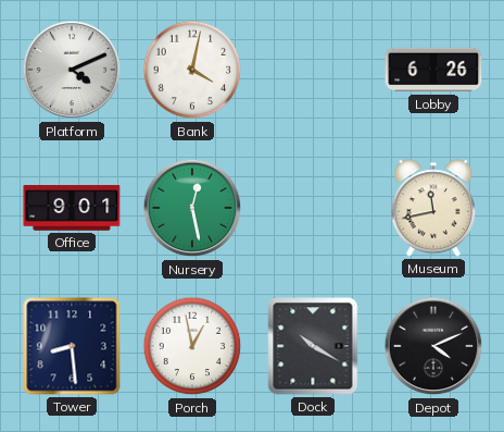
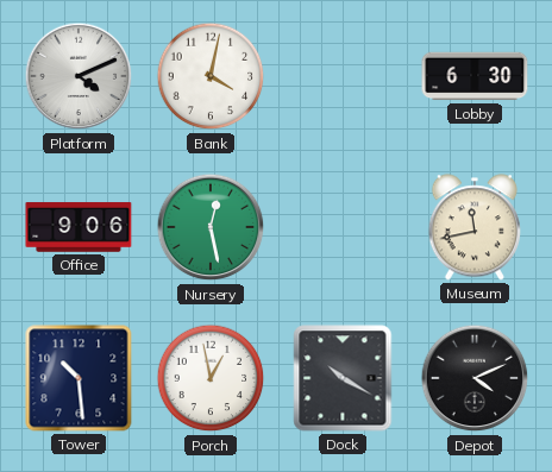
Lobby: 6:26 -> 6:30
Office: 9:01 -> 9:06
Tower: 8:29 -> 10:29
